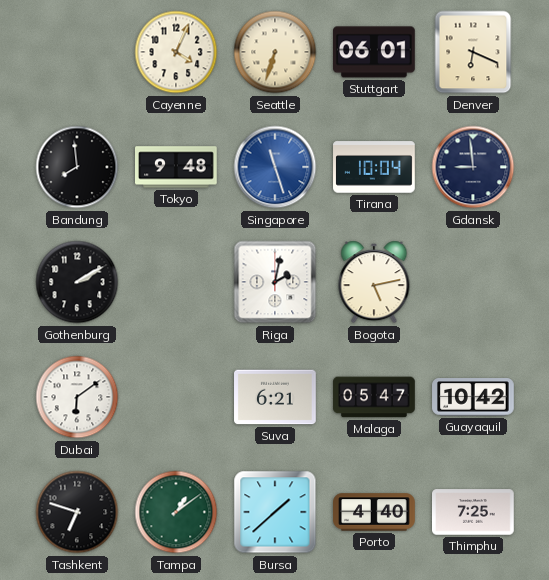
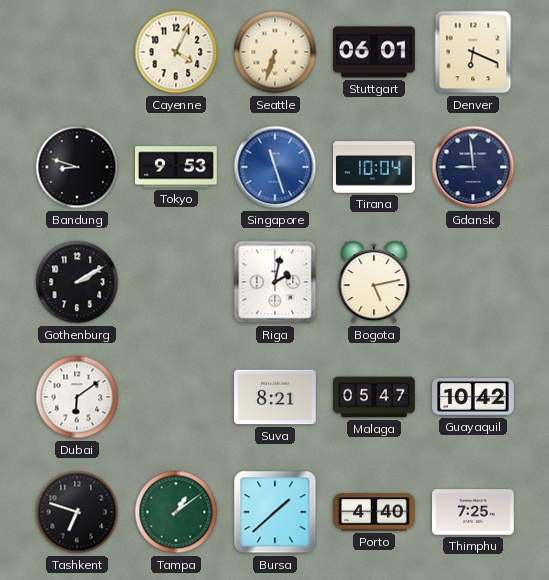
Bandung: 7:59 -> 8:48
Tokyo: 9:48 -> 9:53
Suva: 6:21 -> 8:21
